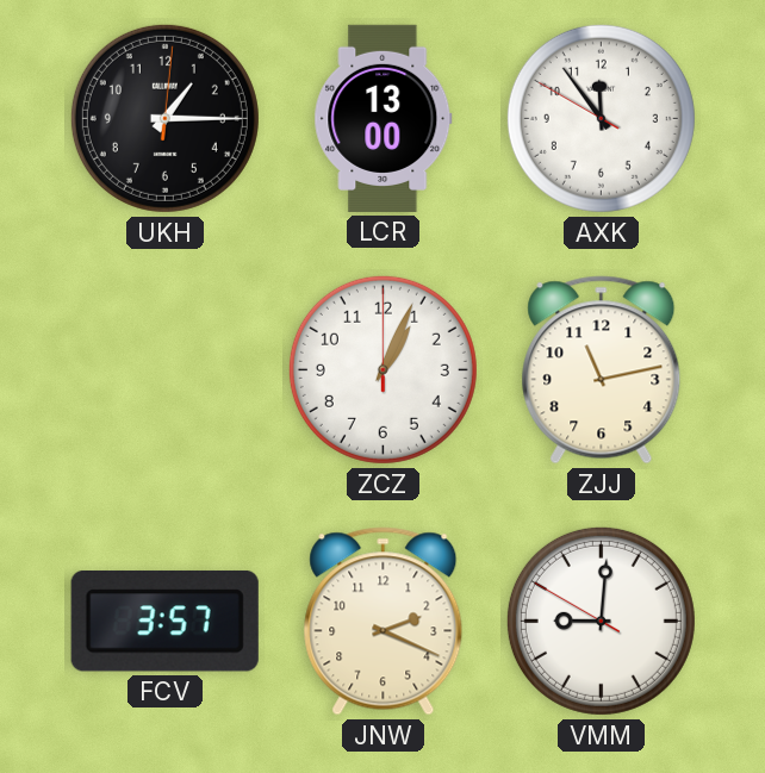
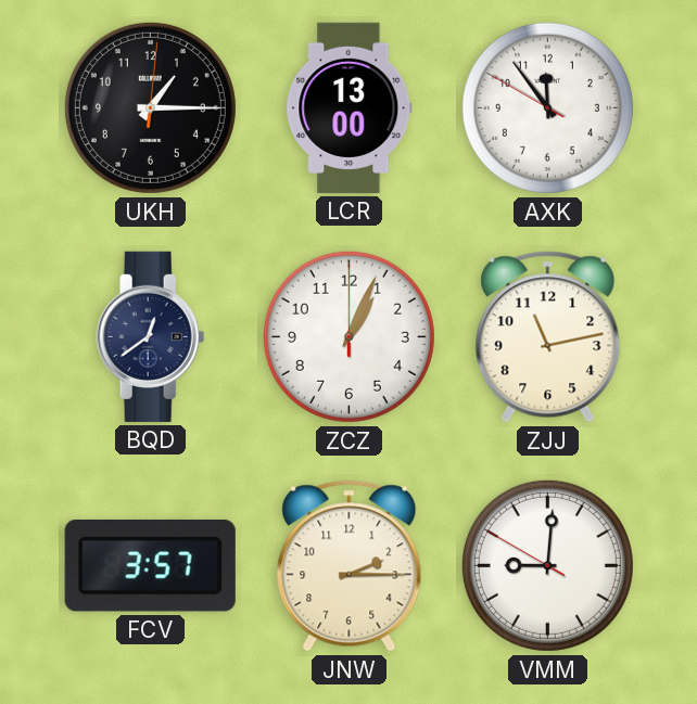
BQD: none -> 12:39
JNW: 2:19 -> 2:15
